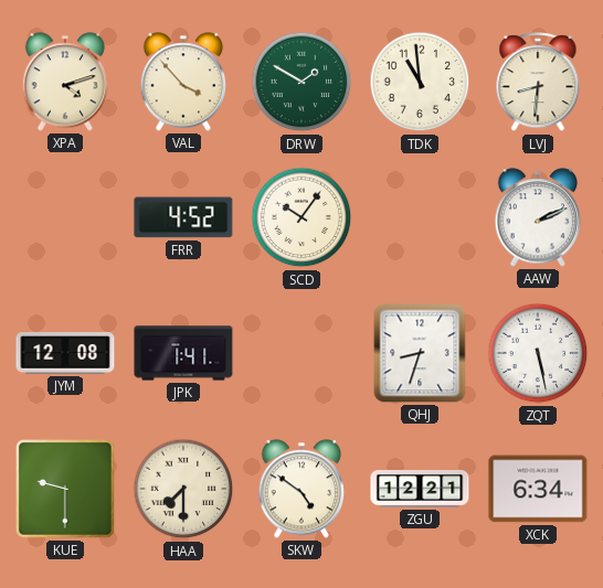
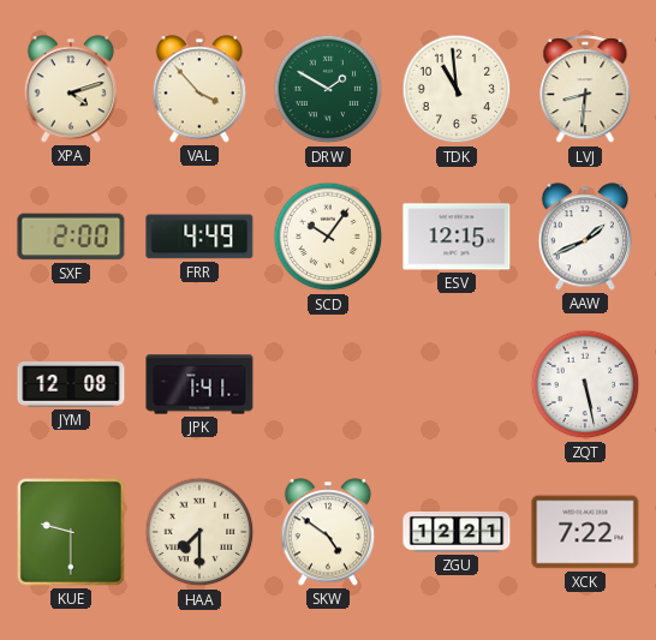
SXF: none -> 2:00
FRR: 4:52 -> 4:49
ESV: none -> 12:15
AAW: 2:11 -> 1:41
QHJ: 8:33 -> none
XCK: 6:34 -> 7:22
